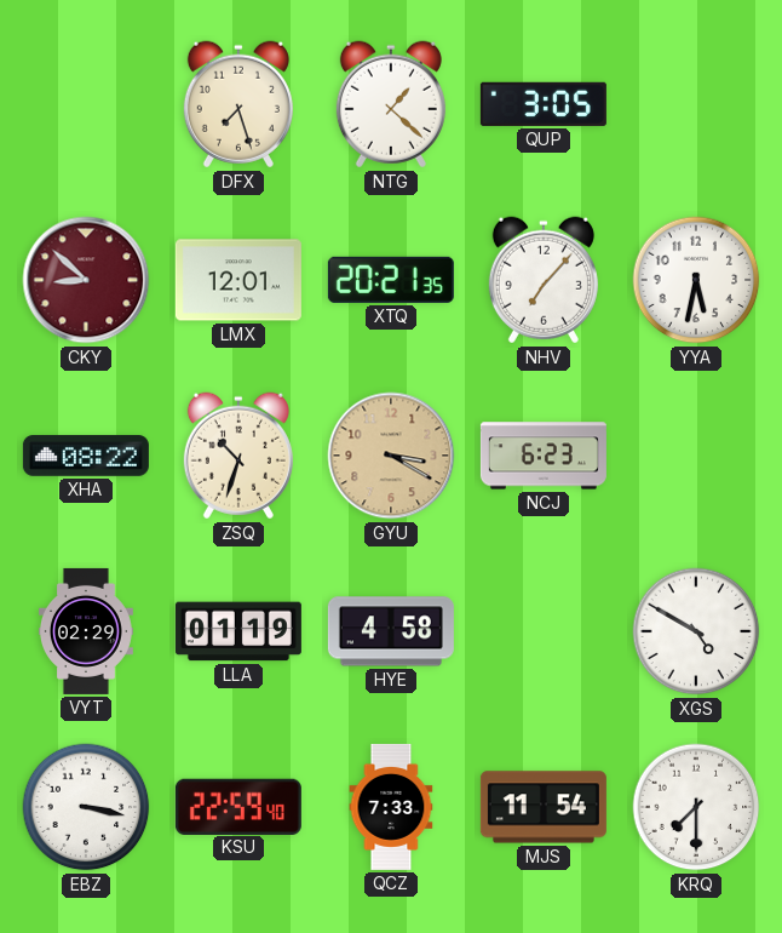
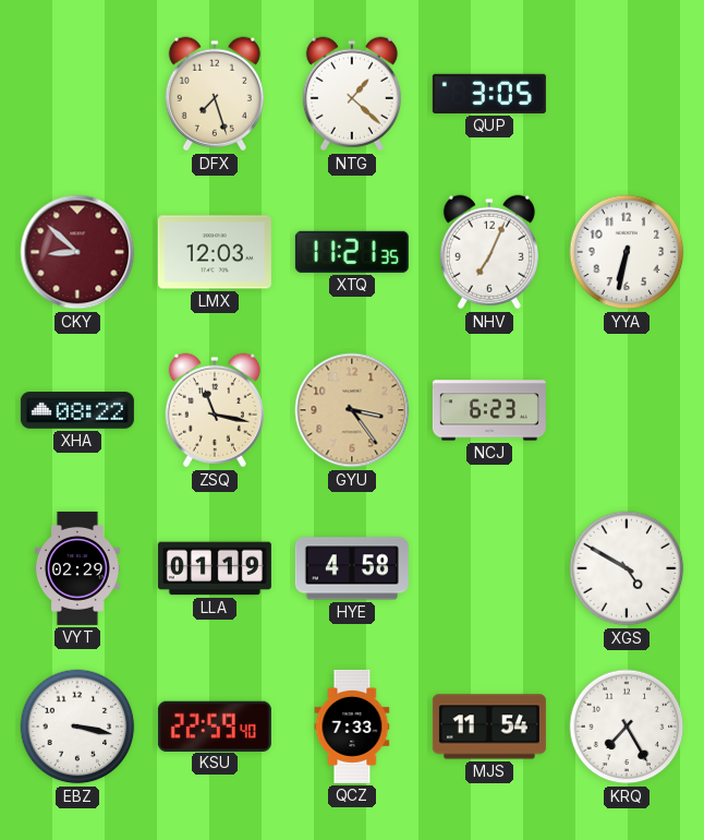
LMX: 12:01 -> 12:03
XTQ: 20:21 -> 11:21
NHV: 7:07 -> 7:04
YYA: 5:32 -> 6:32
ZSQ: 10:33 -> 11:17
GYU: 3:20 -> 3:24
KRQ: 7:30 -> 7:25
